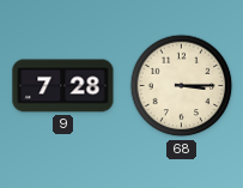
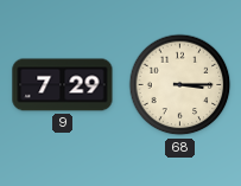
9: 7:28 -> 7:29
